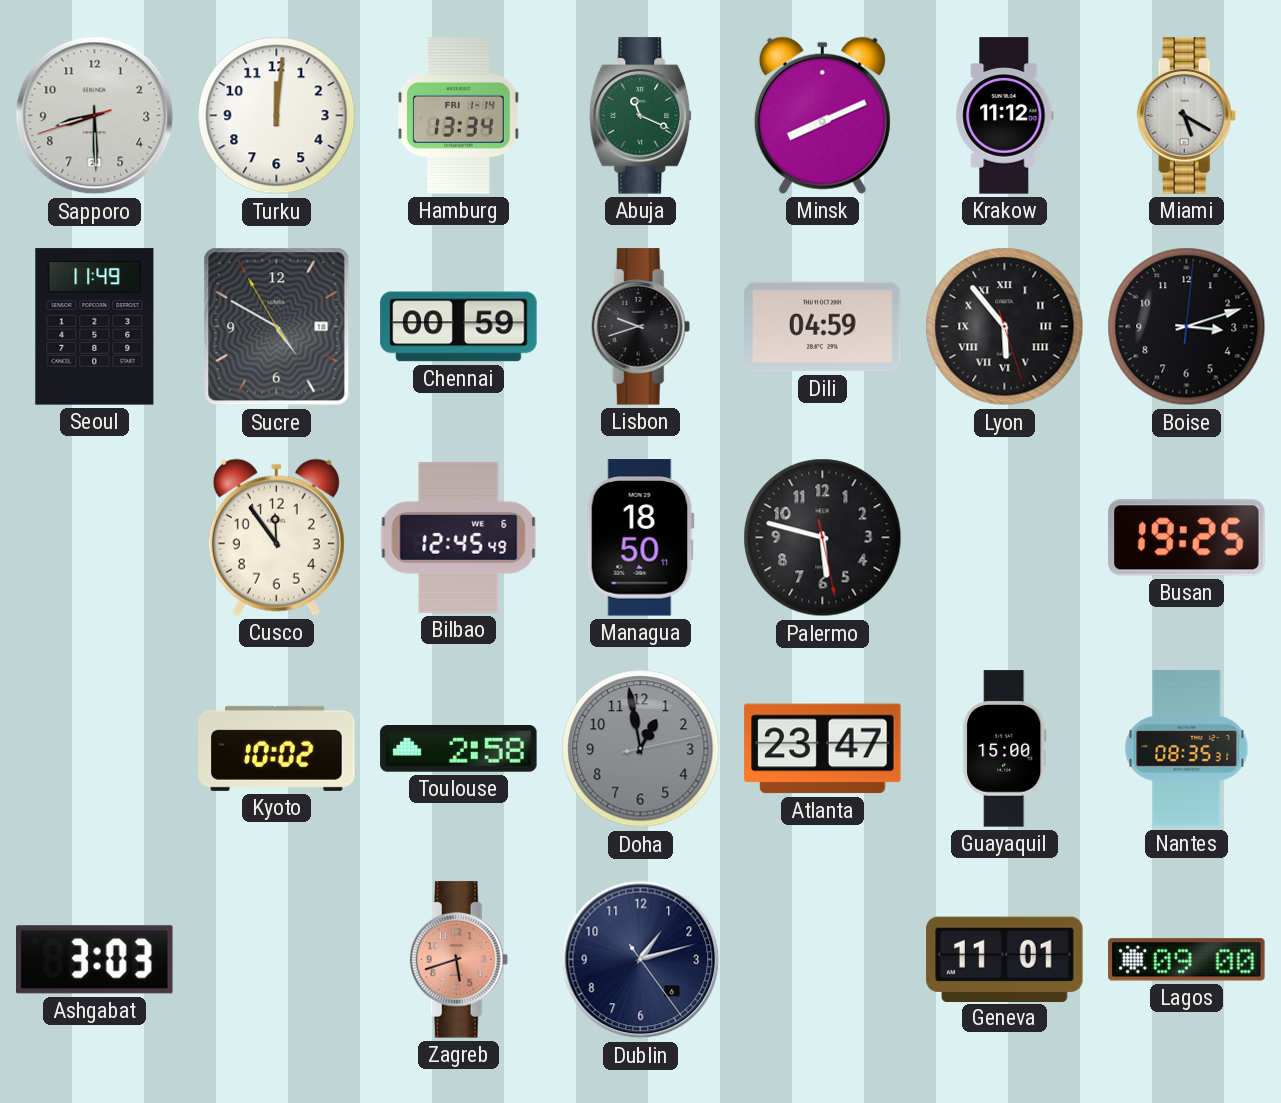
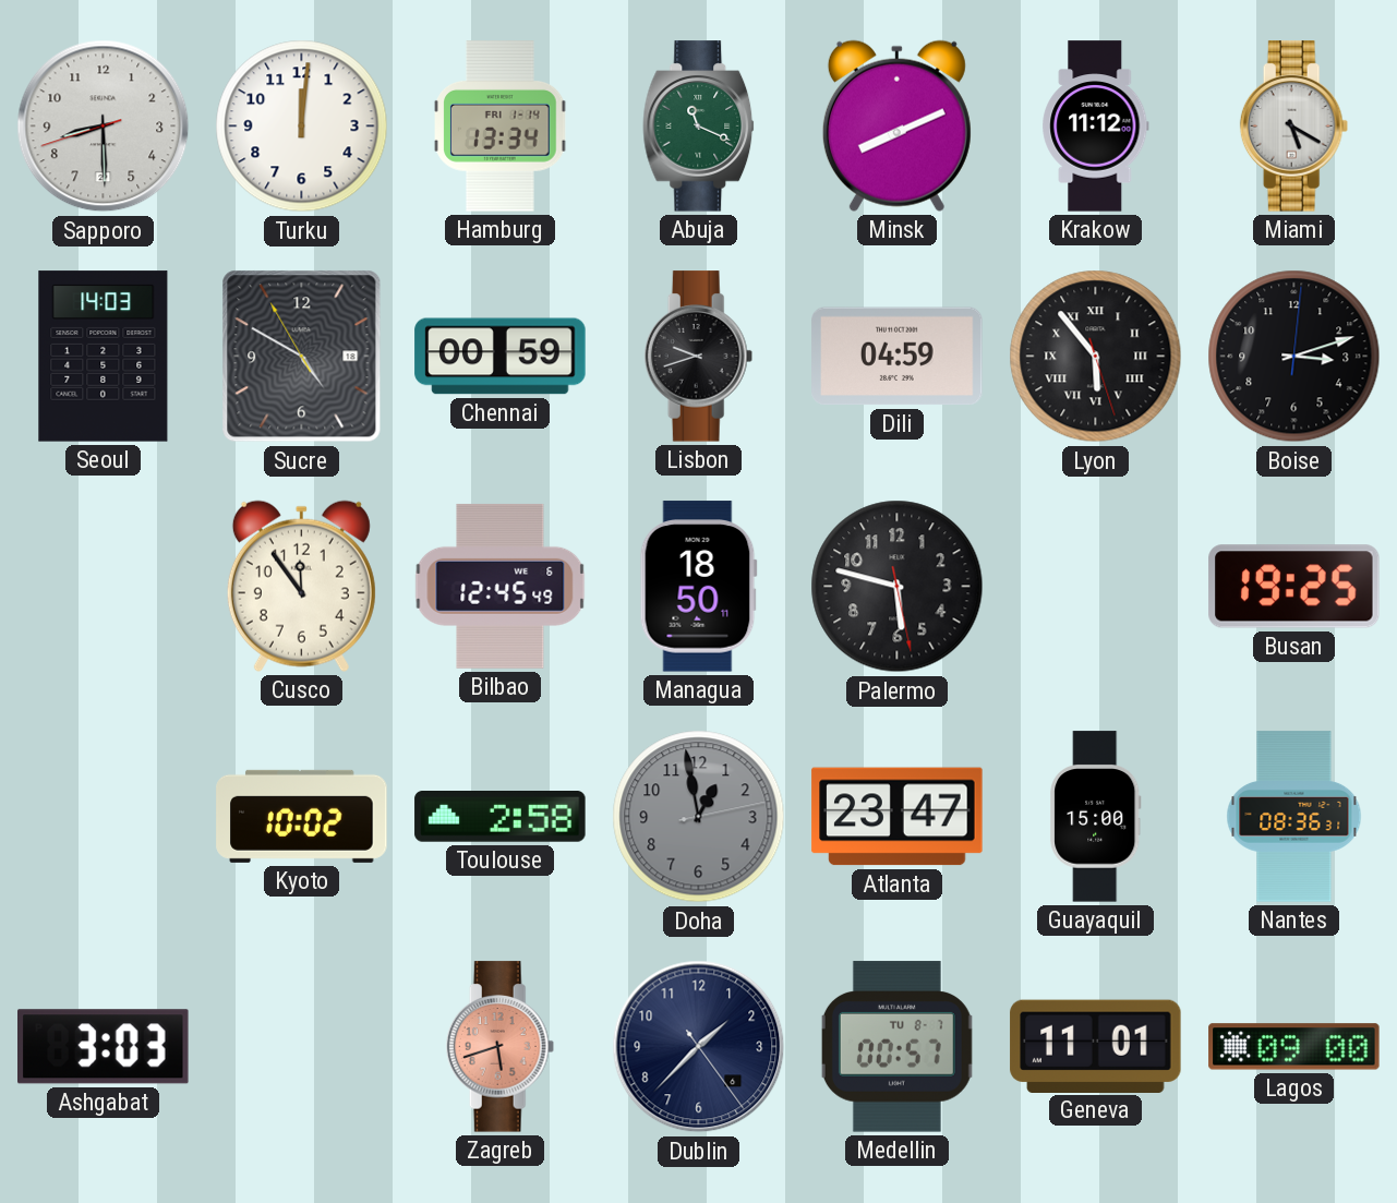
Seoul: 11:49 -> 14:03
Nantes: 08:35 -> 08:36
Dublin: 1:12 -> 1:37
Medellin: none -> 00:57
